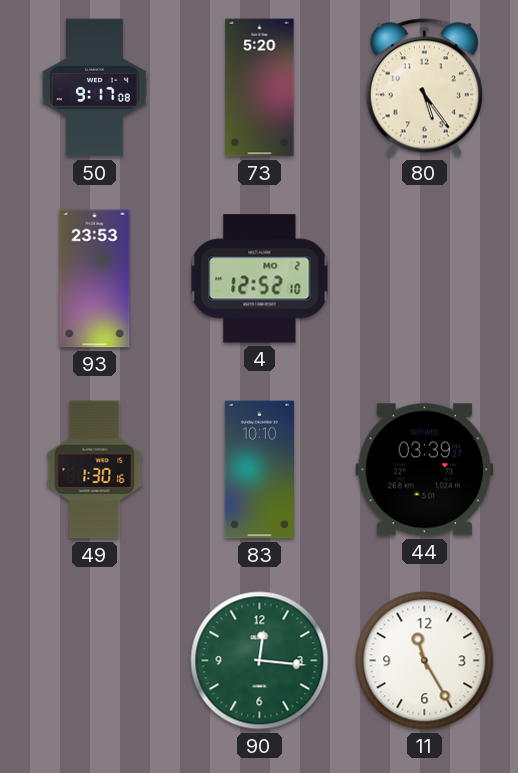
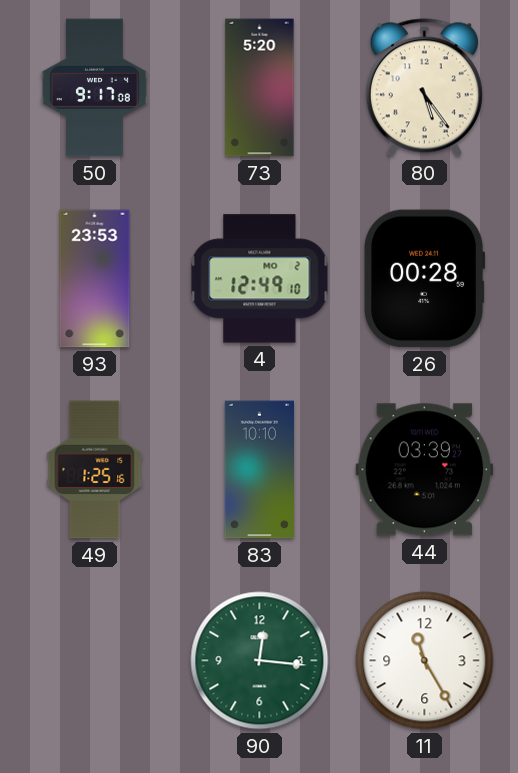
4: 12:52 -> 12:49
26: none -> 00:28
49: 1:30 -> 1:25
